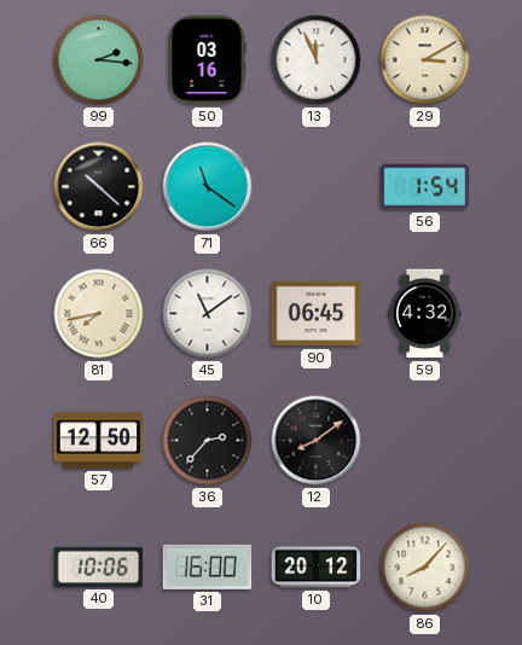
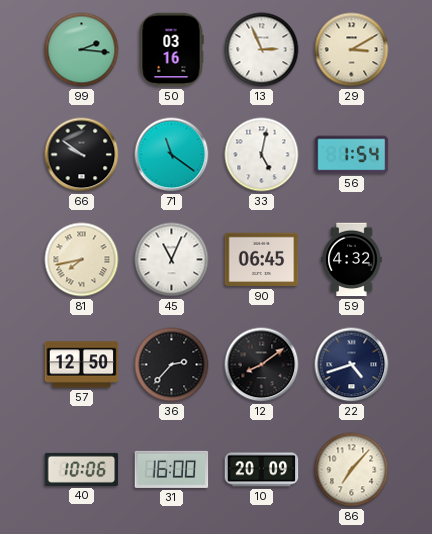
13: 11:56 -> 2:56
66: 10:22 -> 9:51
33: none -> 5:02
45: 11:09 -> 11:04
22: none -> 4:42
10: 20:12 -> 20:09
86: 8:07 -> 7:07
